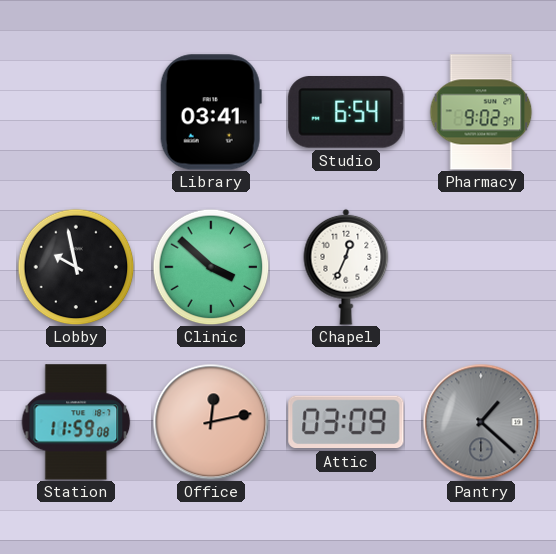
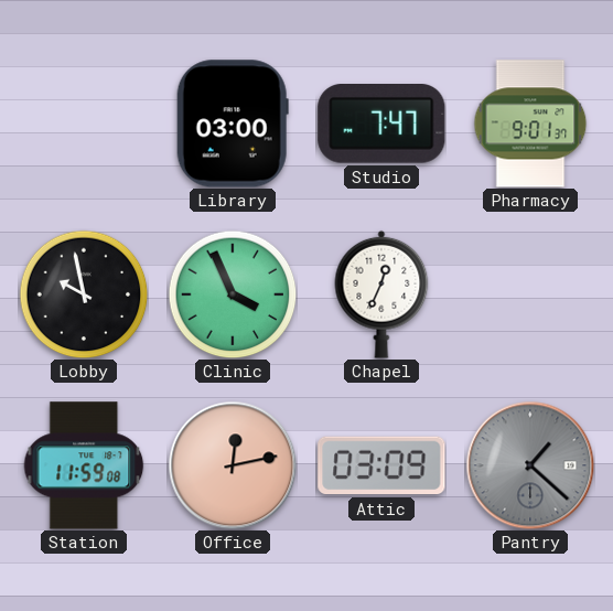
Library: 03:41 -> 03:00
Studio: 6:54 -> 7:47
Pharmacy: 9:02 -> 9:01
Clinic: 3:52 -> 3:56
